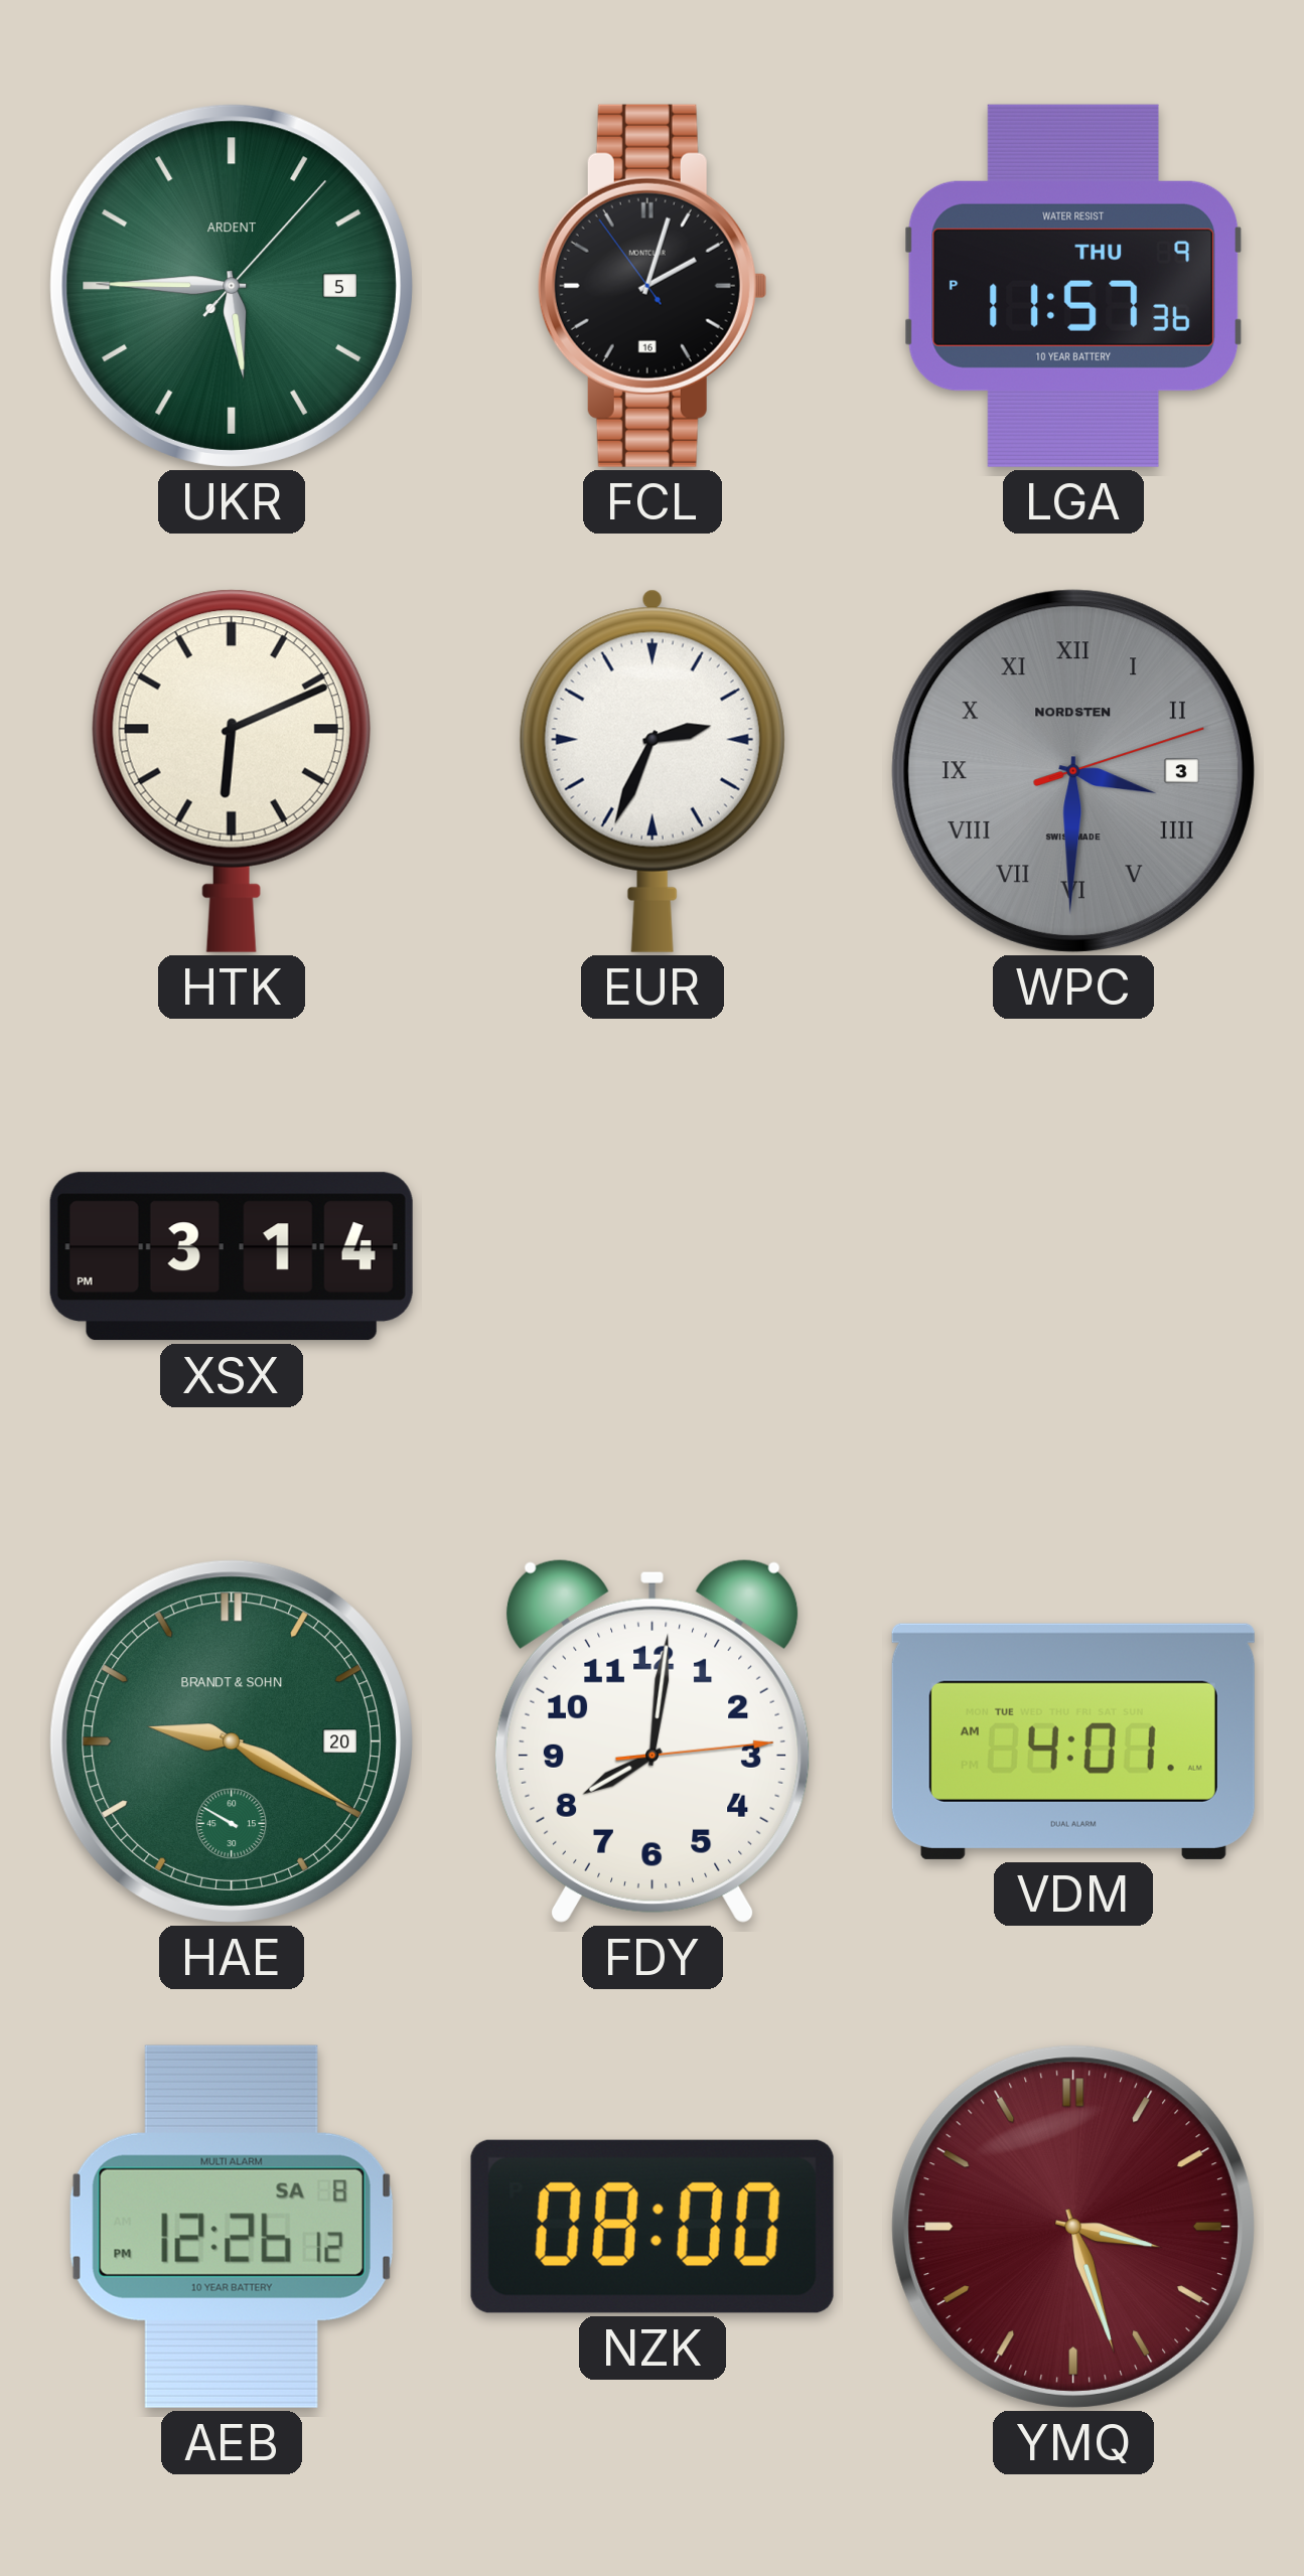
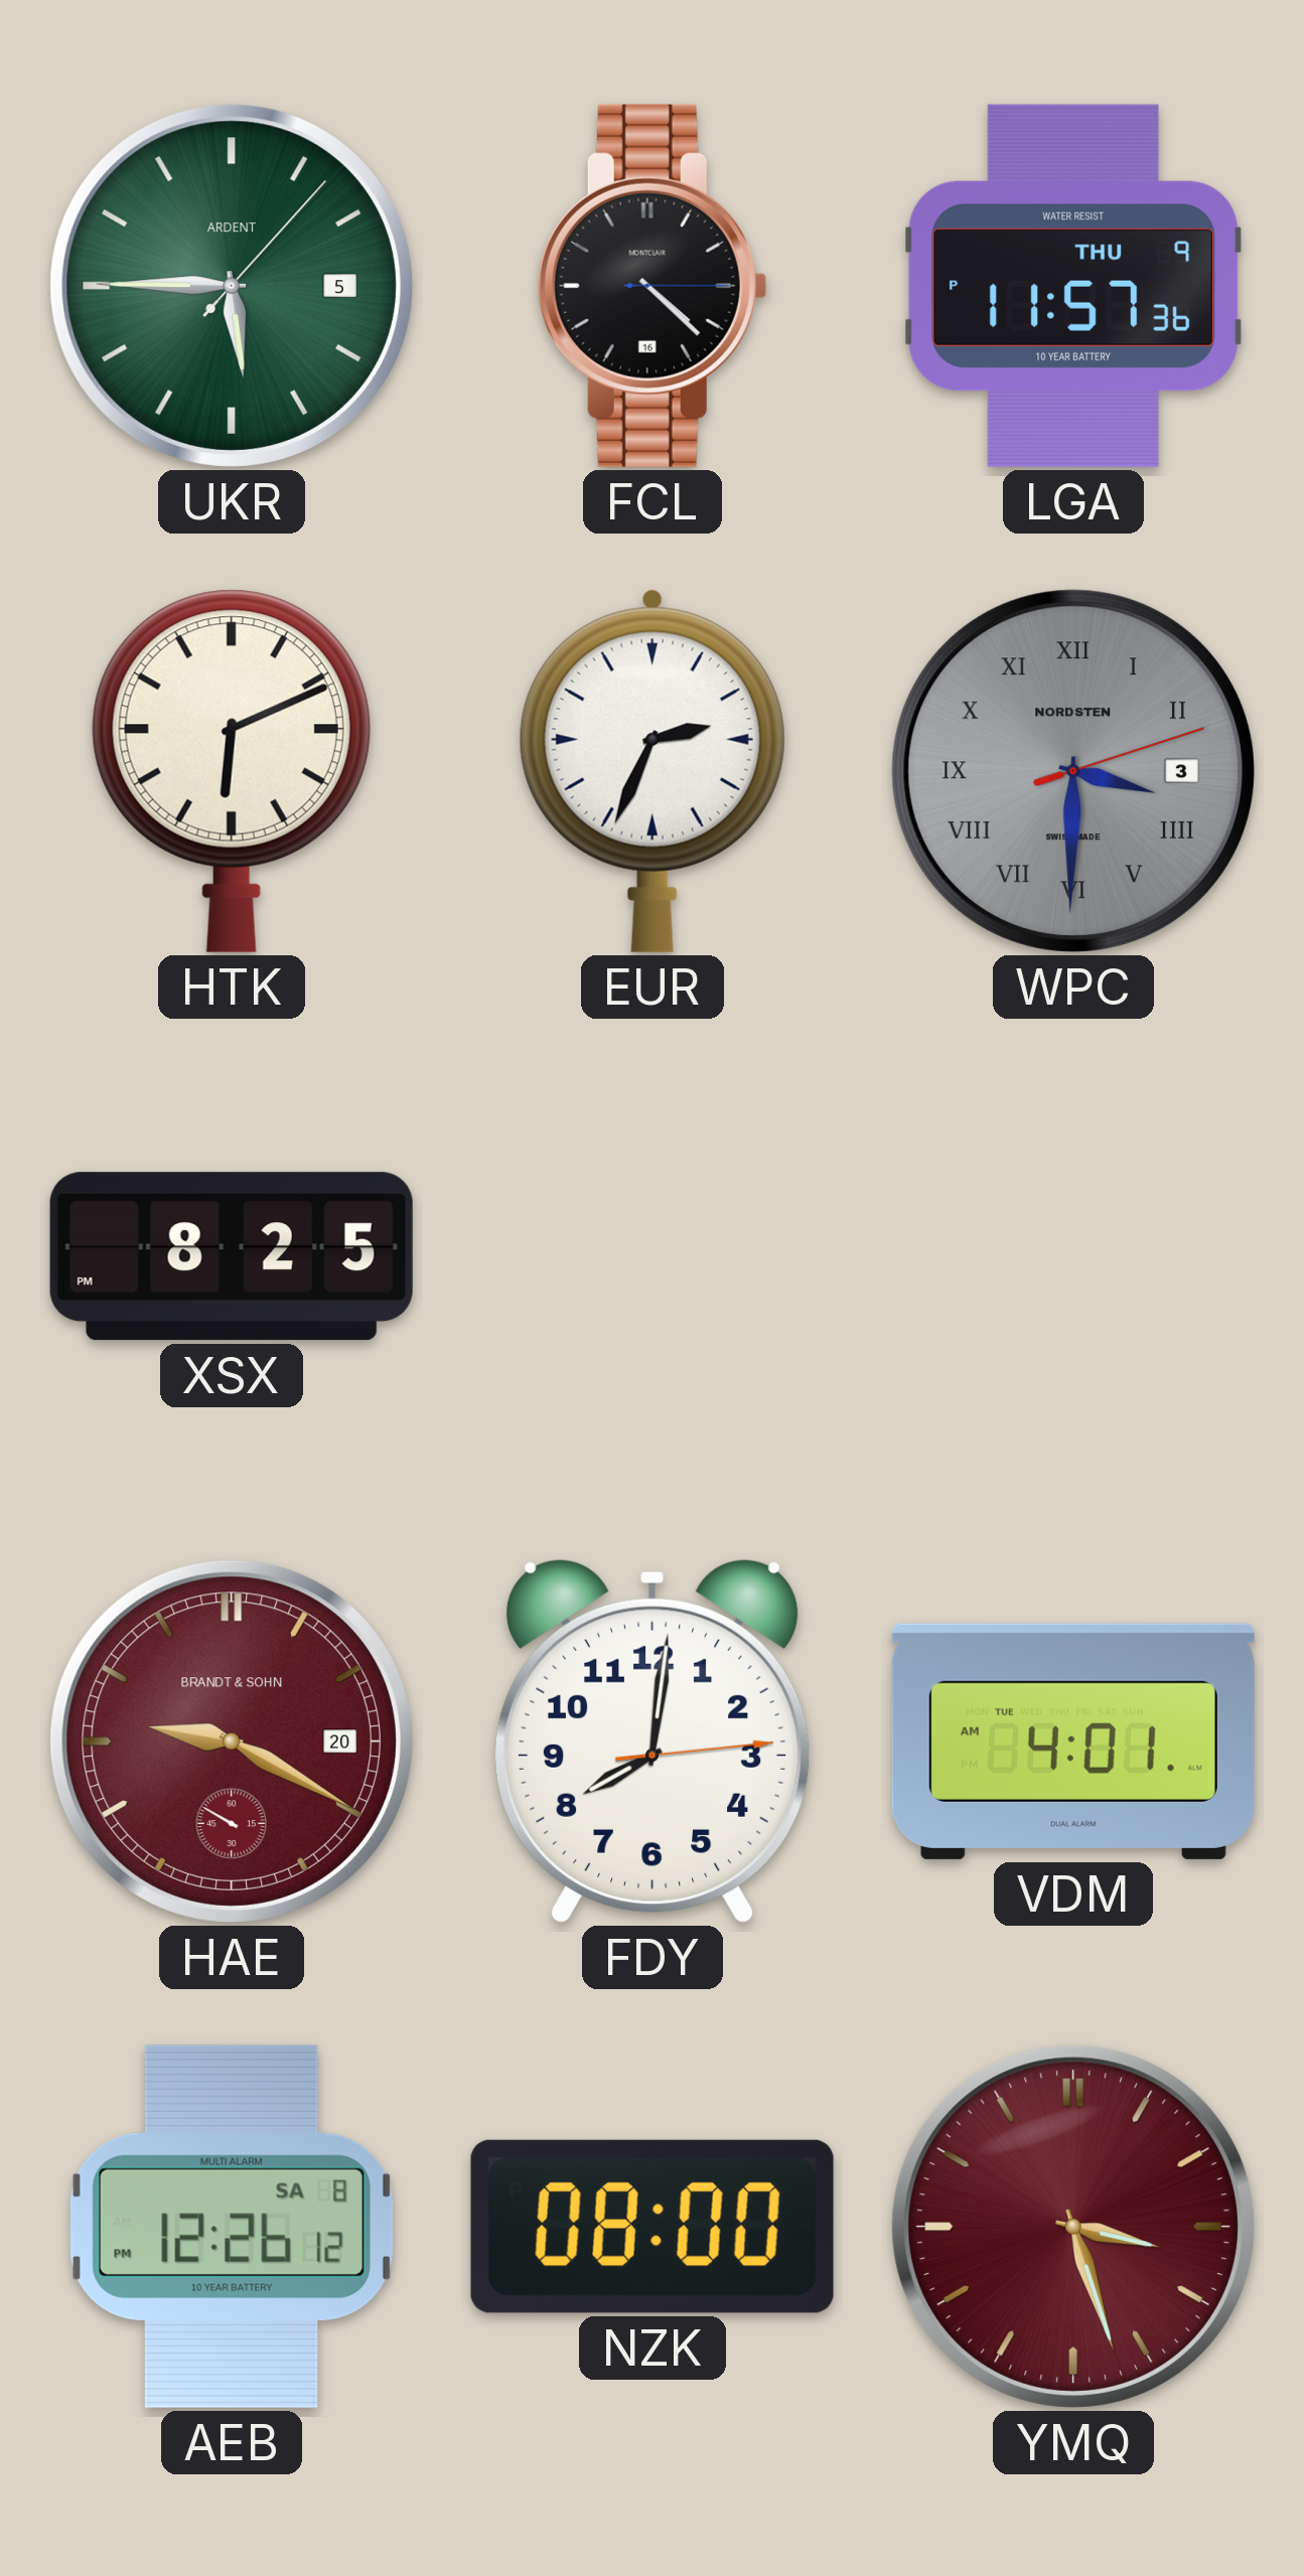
FCL: 2:02 -> 4:22
XSX: 3:14 -> 8:25
HAE dial: green -> burgundy
